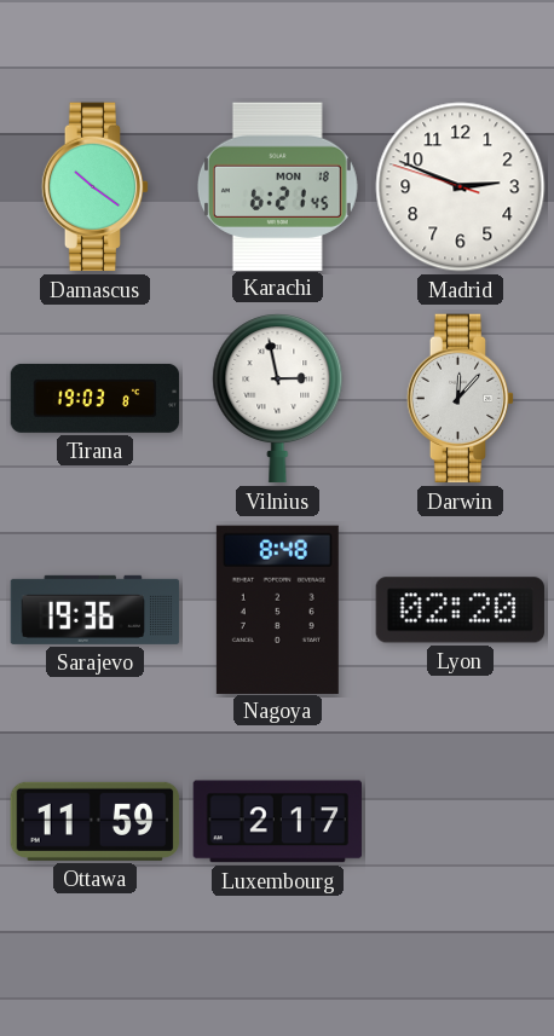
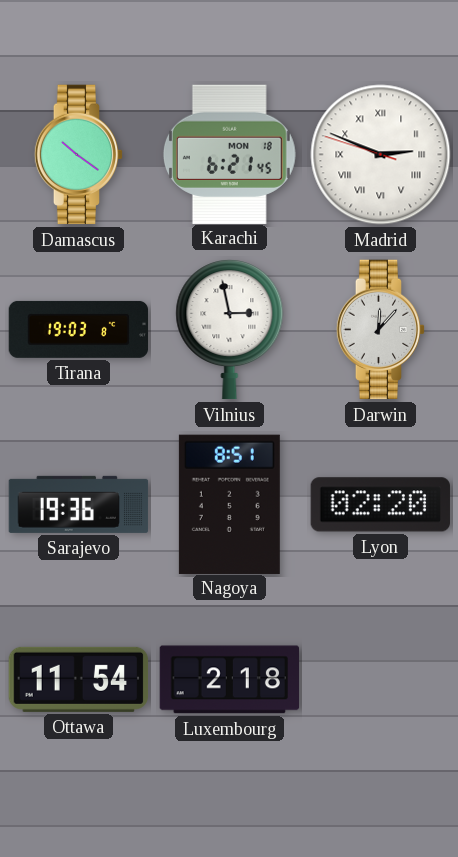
Madrid numerals: Arabic -> Roman
Nagoya: 8:48 -> 8:51
Ottawa: 11:59 -> 11:54
Luxembourg: 2:17 -> 2:18
